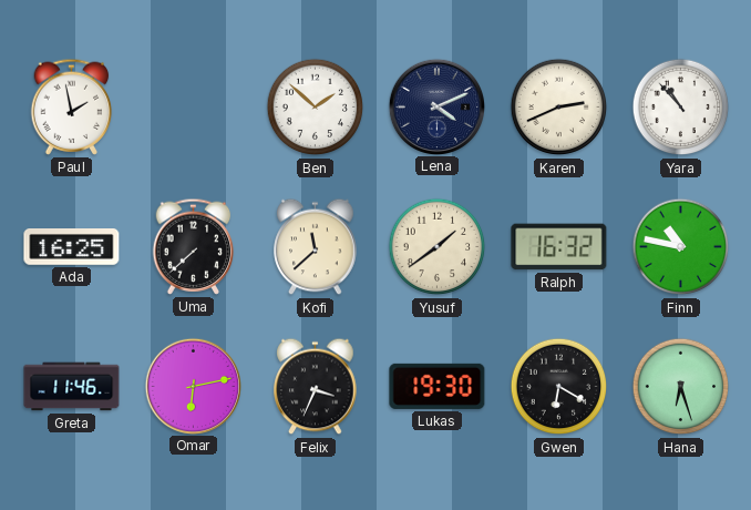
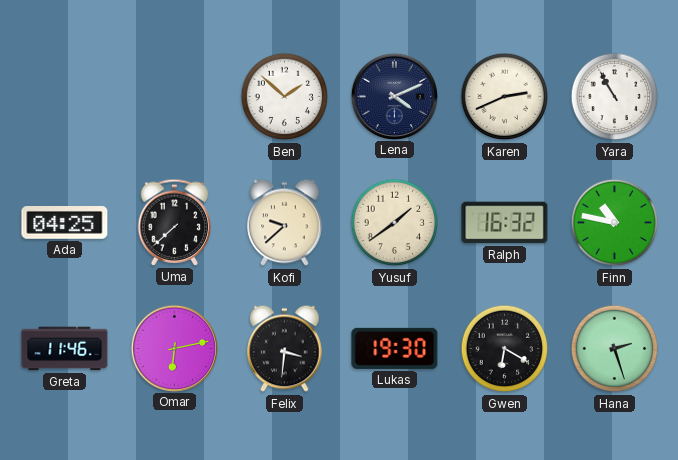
Paul: 1:58 -> none
Yara: 10:53 -> 10:55
Ada: 16:25 -> 04:25
Kofi: 11:38 -> 9:38
Felix: 3:34 -> 3:31
Hana: 6:27 -> 2:27
